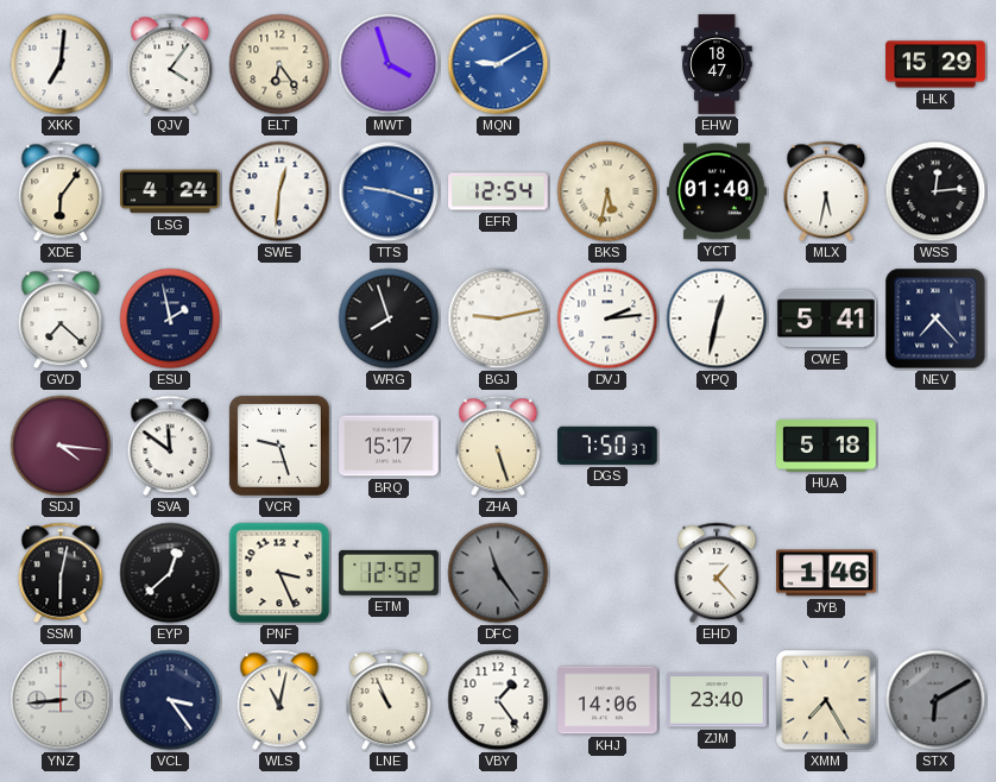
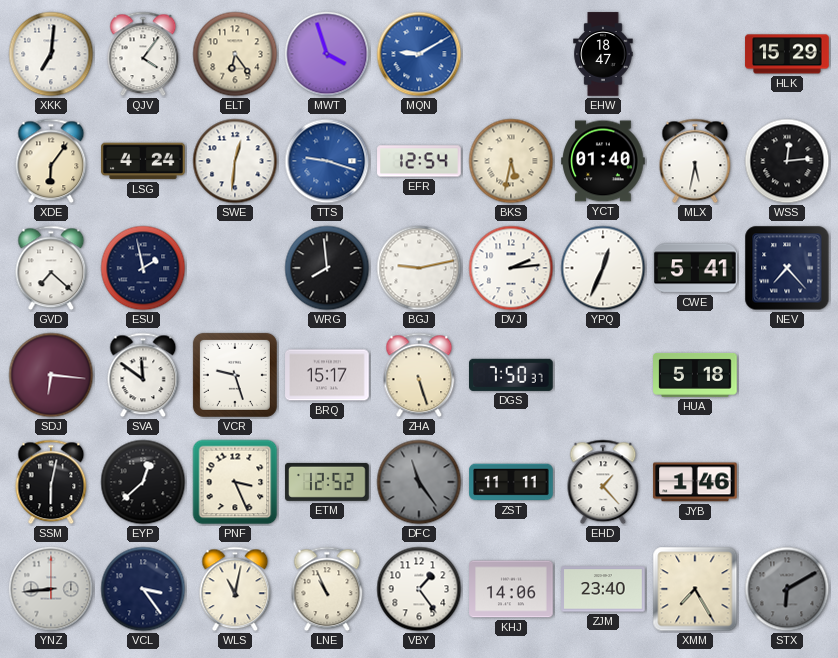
WRG: 7:57 -> 7:59
YPQ: 12:32 -> 12:34
SDJ: 4:16 -> 6:16
ZST: none -> 11:11
